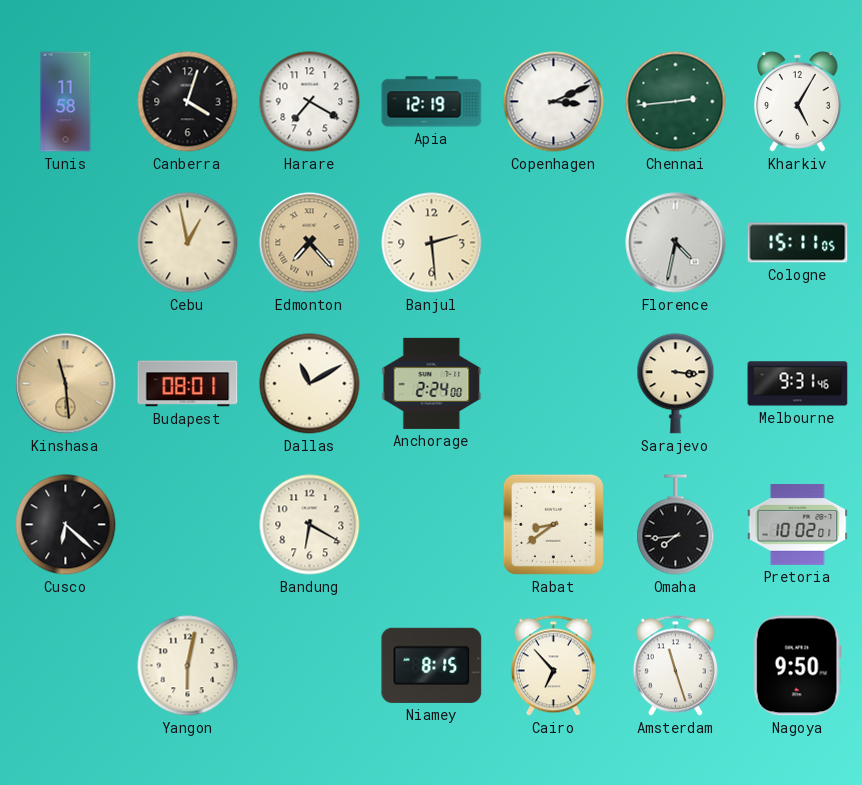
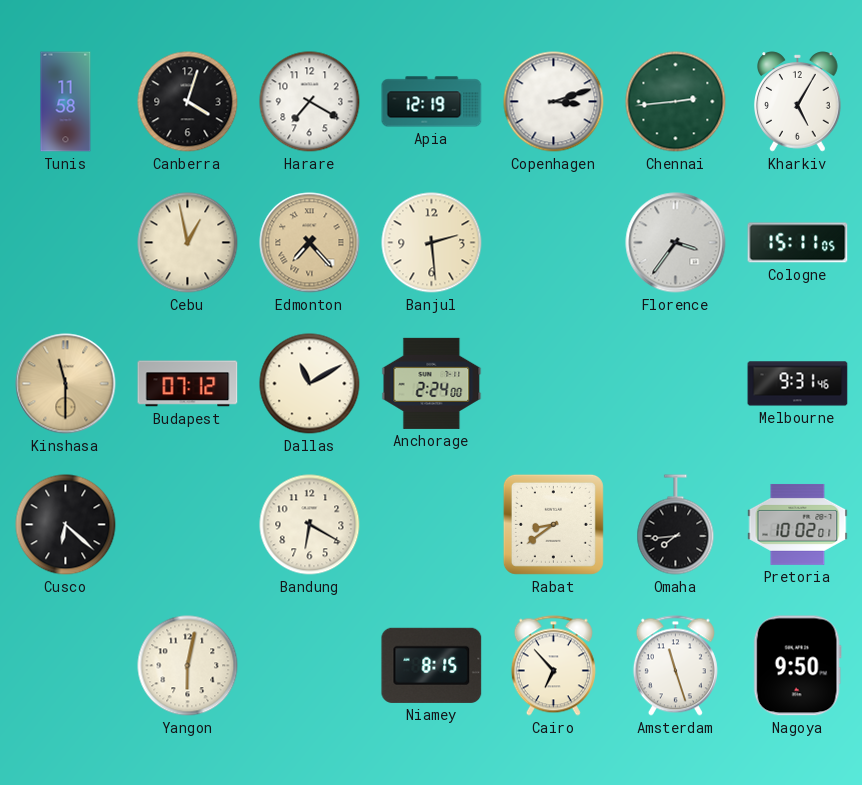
Copenhagen: 3:11 -> 3:12
Florence: 4:32 -> 3:36
Kinshasa: 11:29 -> 11:30
Budapest: 08:01 -> 07:12
Sarajevo: 3:16 -> none
